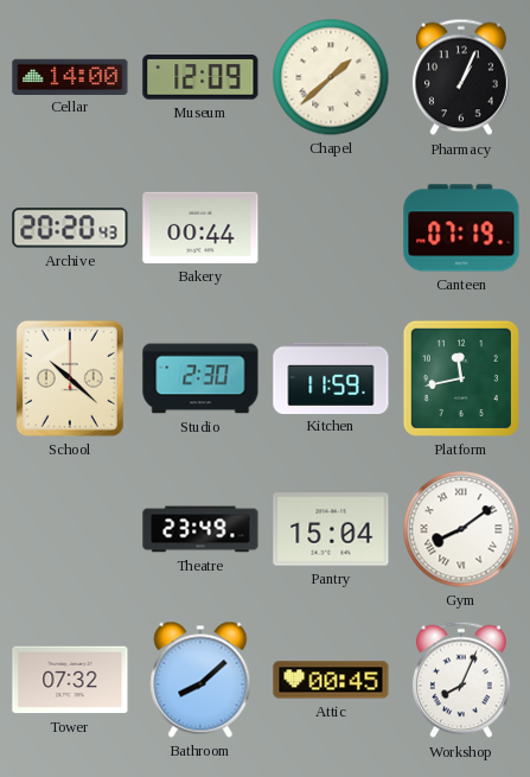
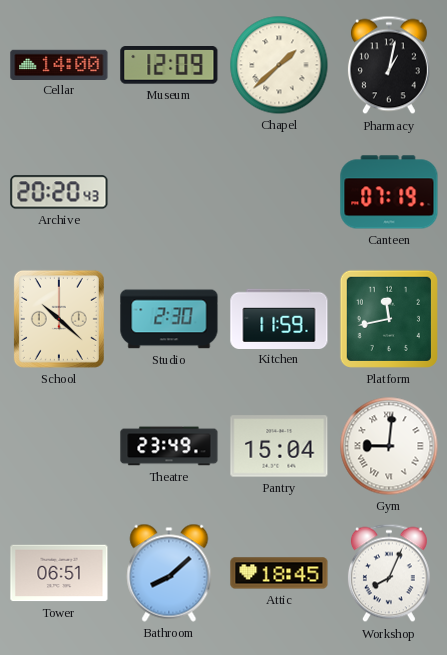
Pharmacy: 1:04 -> 1:02
Bakery: 00:44 -> none
Gym: 8:09 -> 9:01
Tower: 07:32 -> 06:51
Attic: 00:45 -> 18:45
